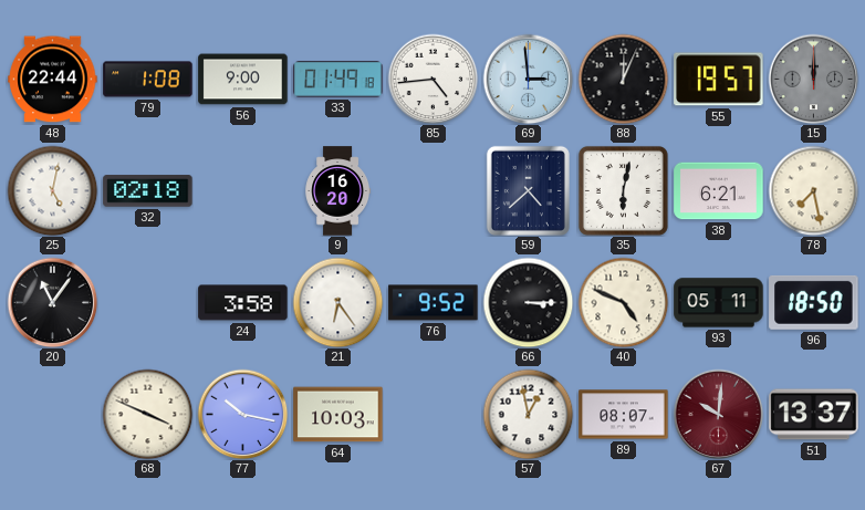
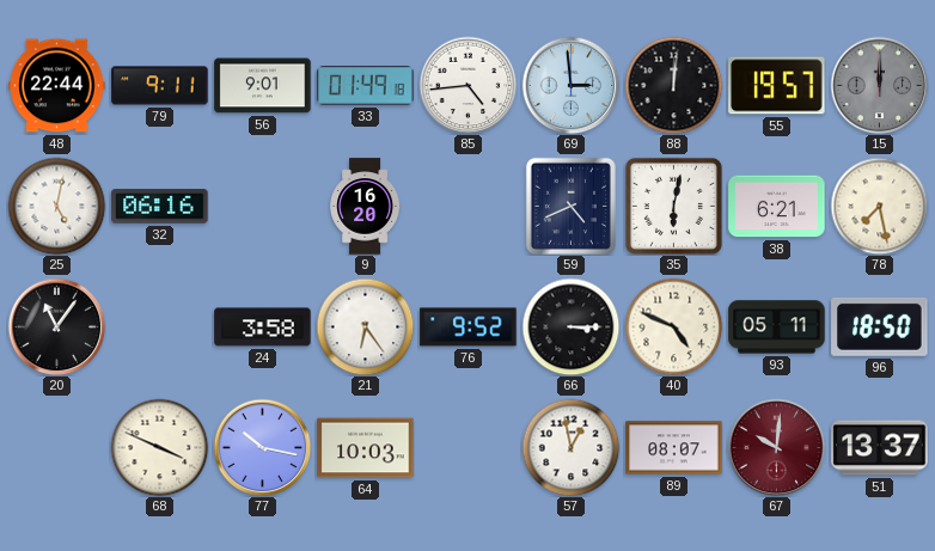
79: 1:08 -> 9:11
56: 9:00 -> 9:01
88: 12:04 -> 12:01
32: 02:18 -> 06:16
59: 4:38 -> 4:41
